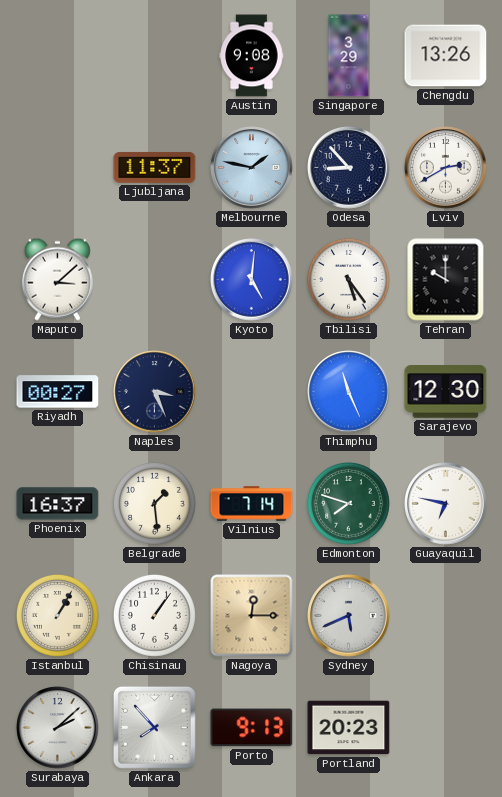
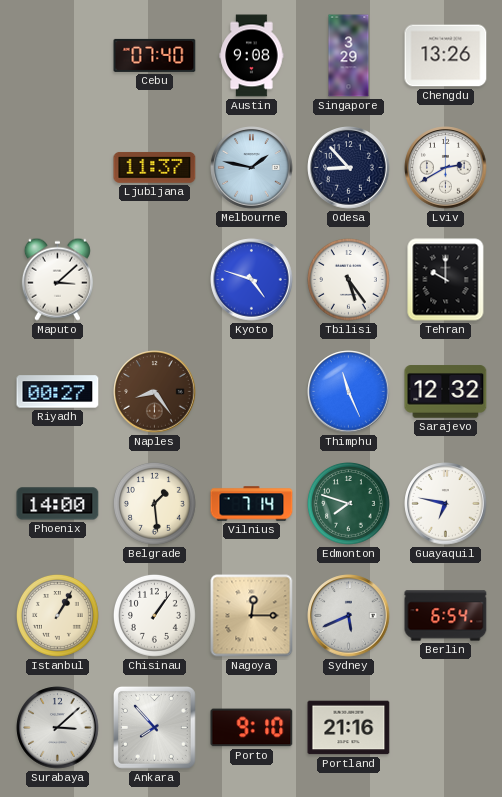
Cebu: none -> 07:40
Kyoto: 5:01 -> 4:48
Naples: 3:26 -> 8:24
Naples dial: navy -> brown
Sarajevo: 12:30 -> 12:32
Phoenix: 16:37 -> 14:00
Berlin: none -> 6:54
Surabaya: 2:08 -> 3:08
Porto: 9:13 -> 9:10
Portland: 20:23 -> 21:16
